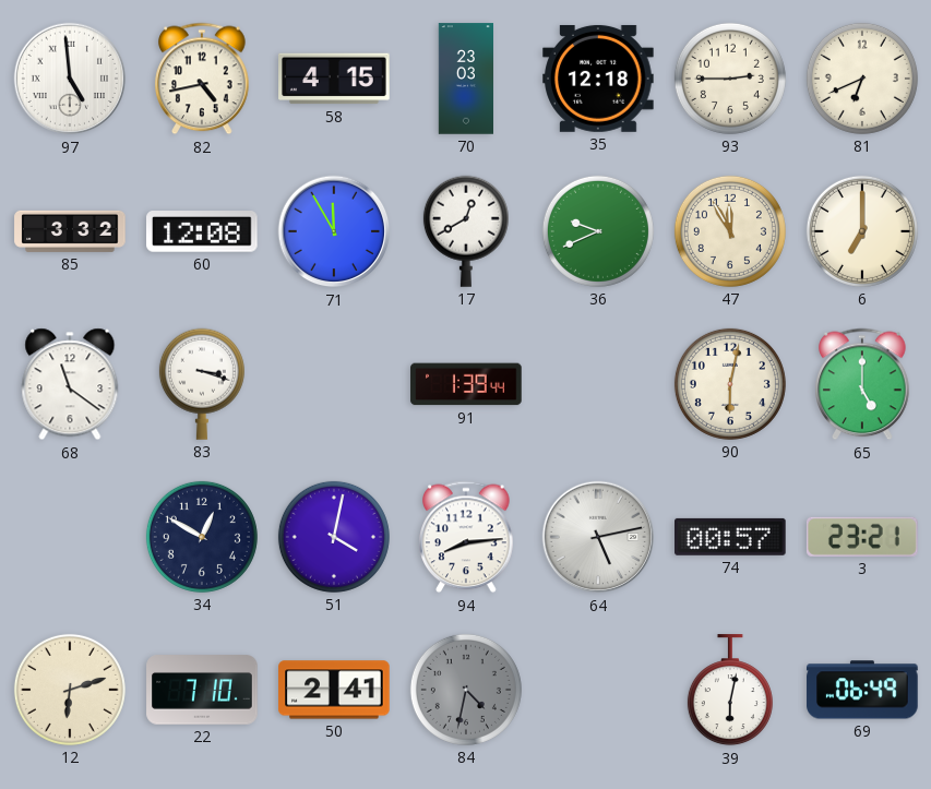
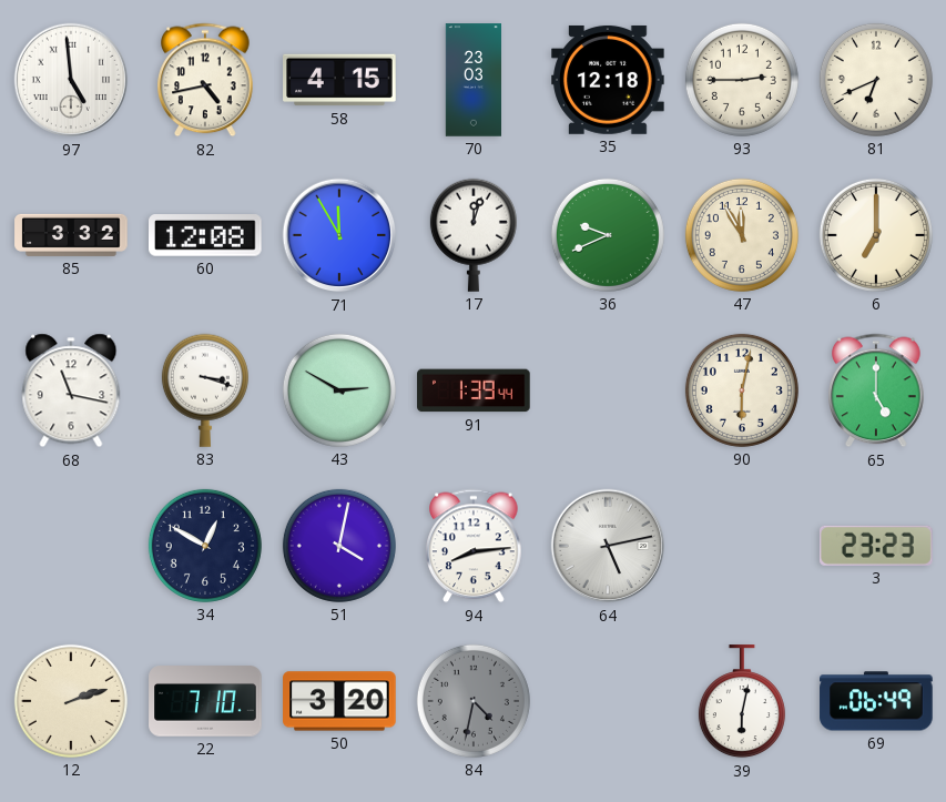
17: 12:40 -> 12:03
68: 11:21 -> 11:17
43: none -> 2:50
74: 00:57 -> none
3: 23:21 -> 23:23
12: 6:12 -> 2:12
50: 2:41 -> 3:20
